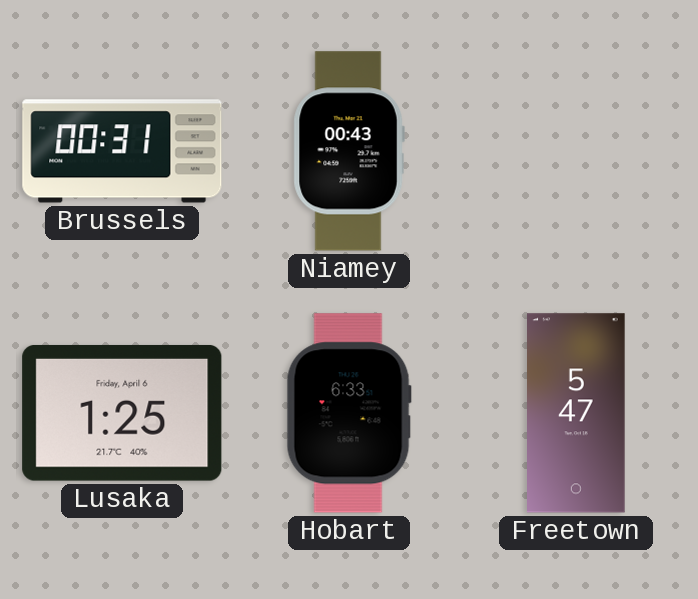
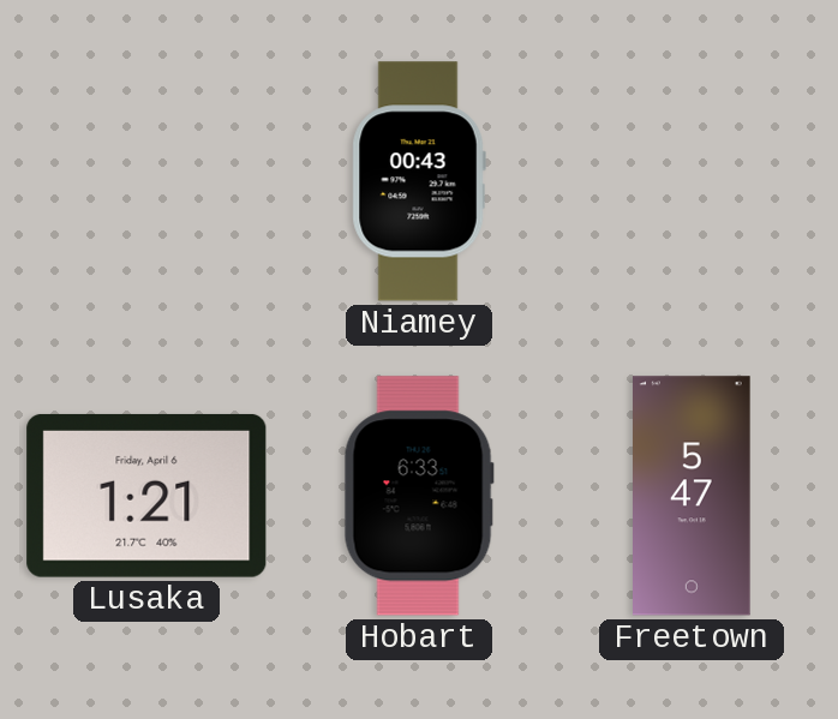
Brussels: 00:31 -> none
Lusaka: 1:25 -> 1:21
